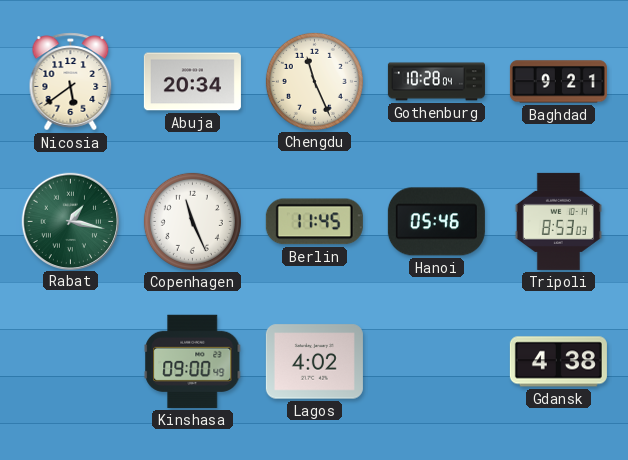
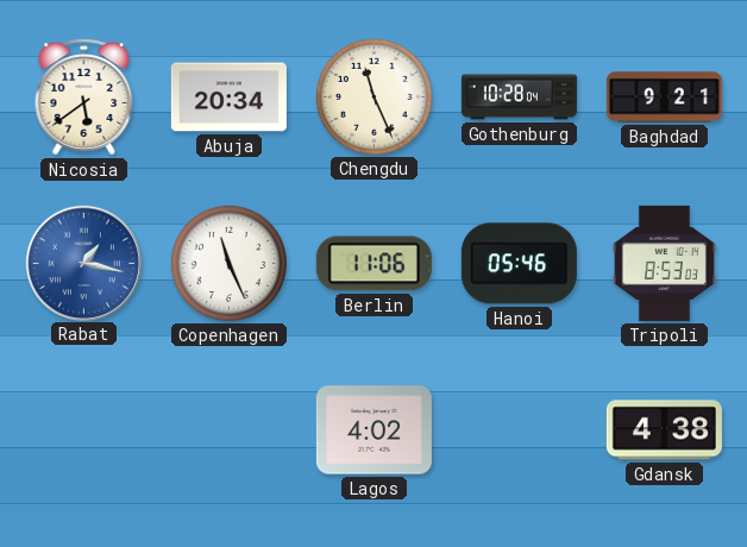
Rabat dial: green -> blue
Berlin: 11:45 -> 11:06
Kinshasa: 09:00 -> none
